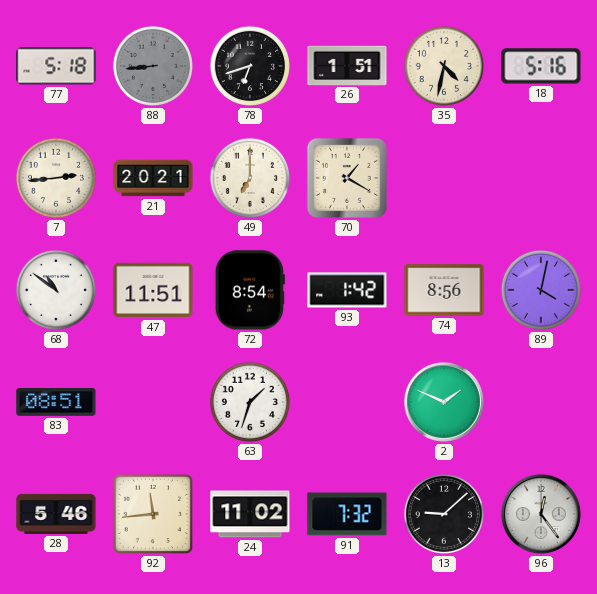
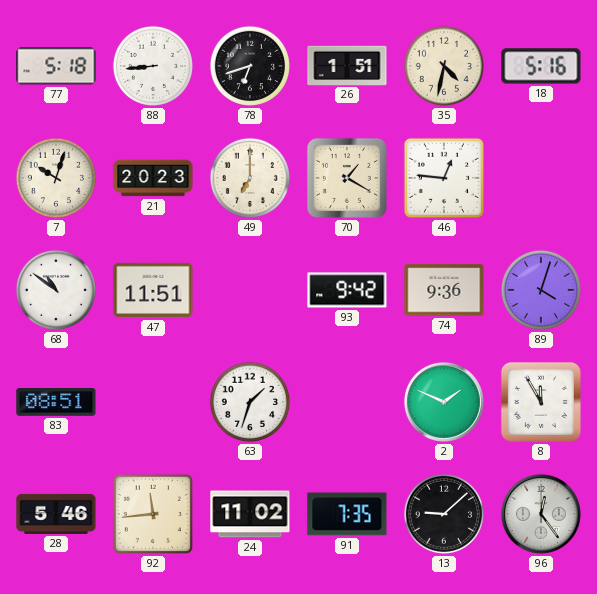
88 dial: grey -> white
7: 2:44 -> 10:03
21: 20:21 -> 20:23
46: none -> 12:46
72: 8:54 -> none
93: 1:42 -> 9:42
74: 8:56 -> 9:36
89: 4:02 -> 4:03
8: none -> 11:55
91: 7:32 -> 7:35
